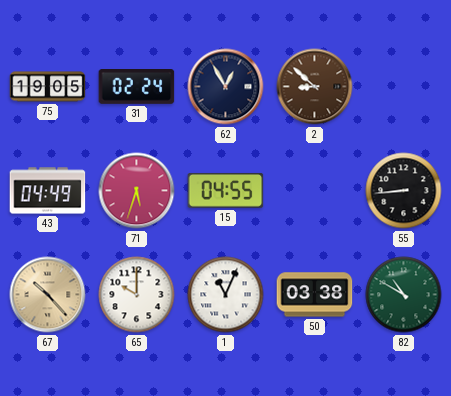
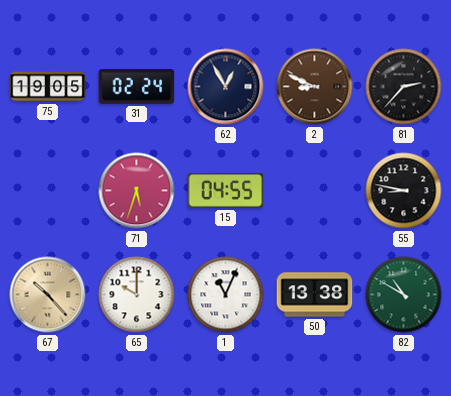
2: 8:52 -> 8:49
81: none -> 2:37
43: 04:49 -> none
55: 8:44 -> 8:47
50: 03:38 -> 13:38
